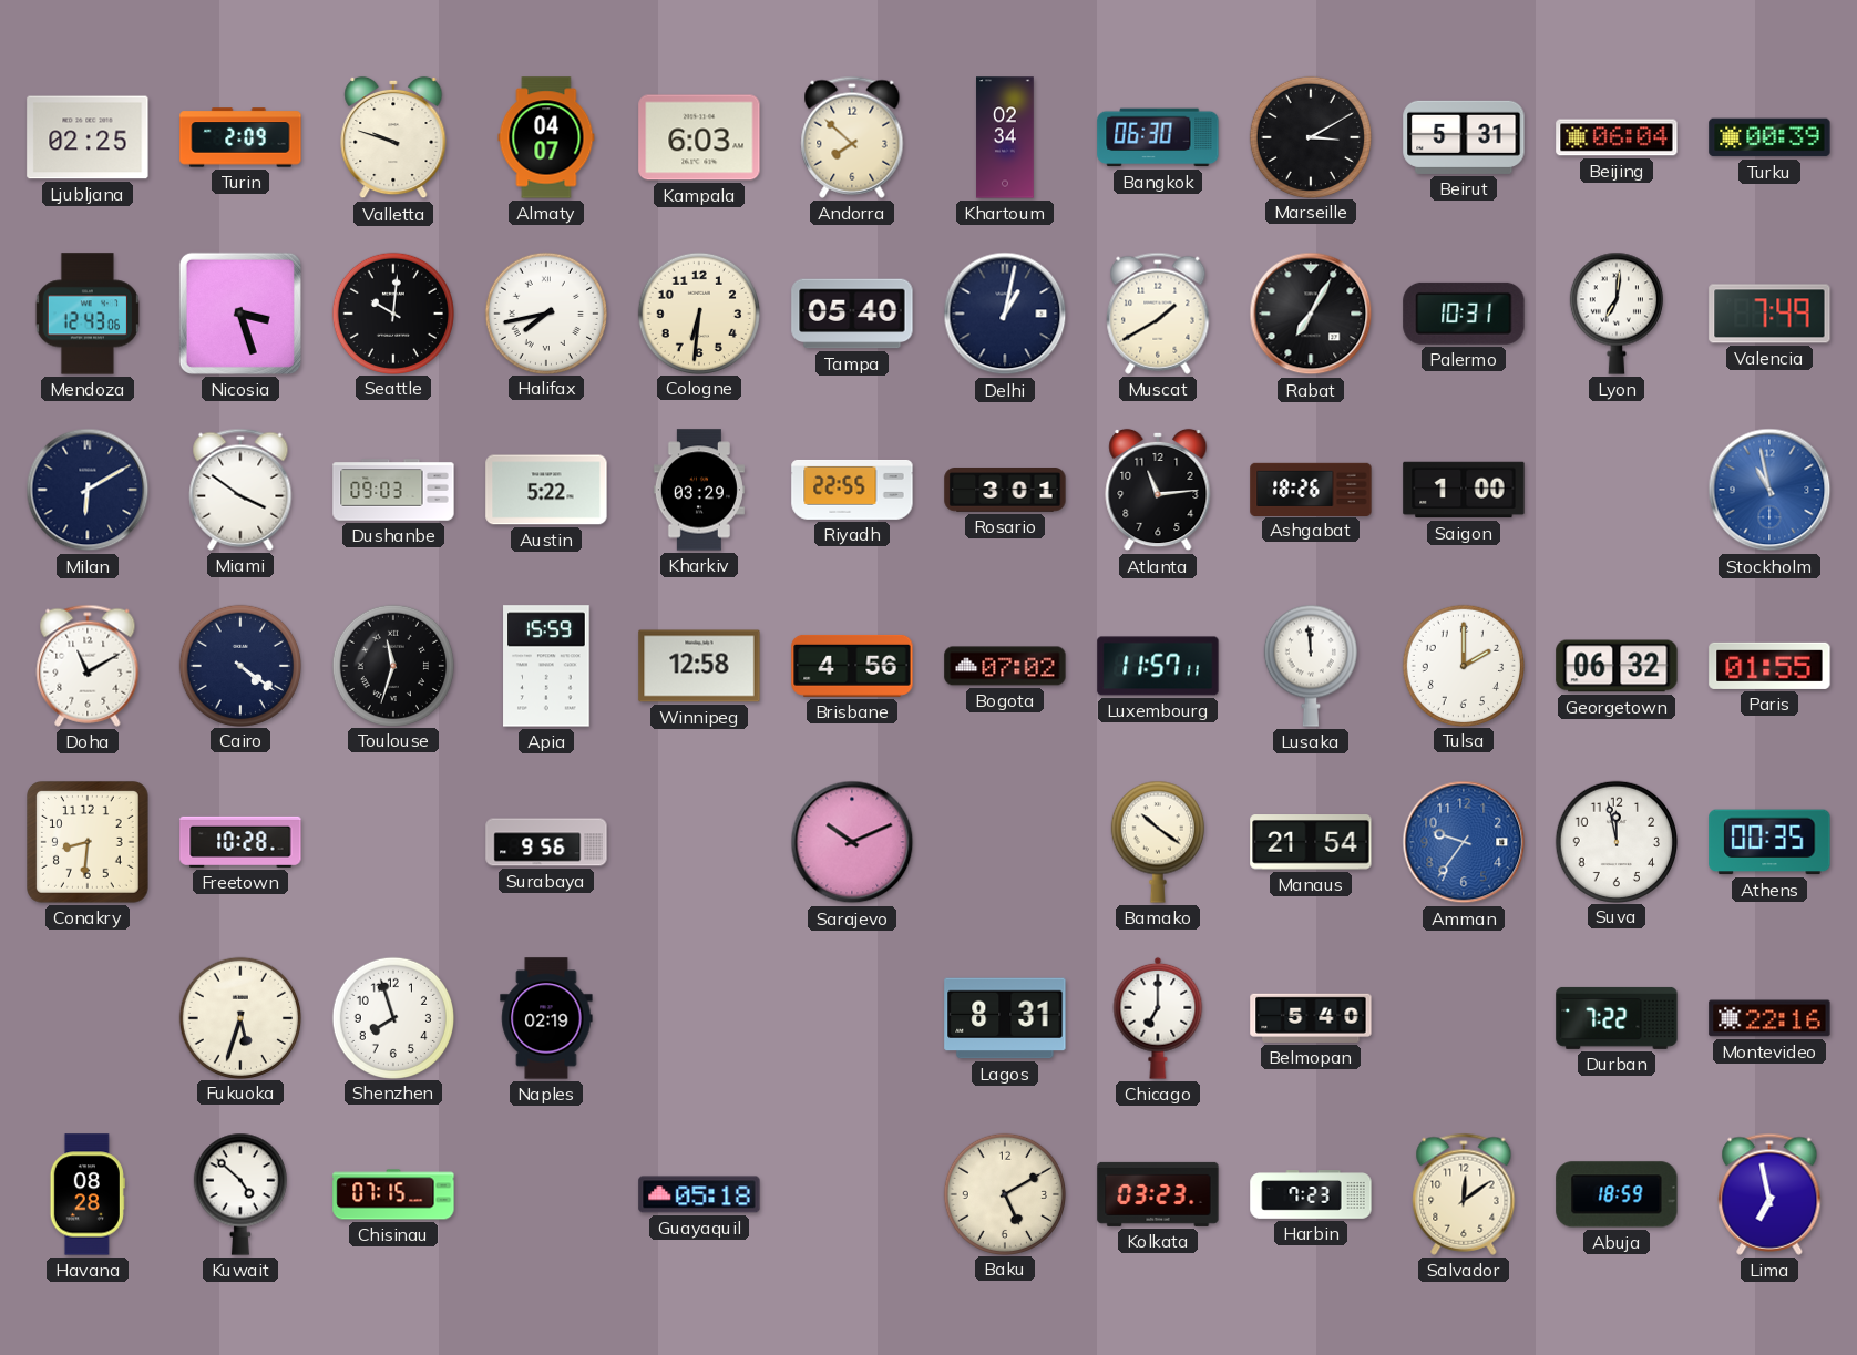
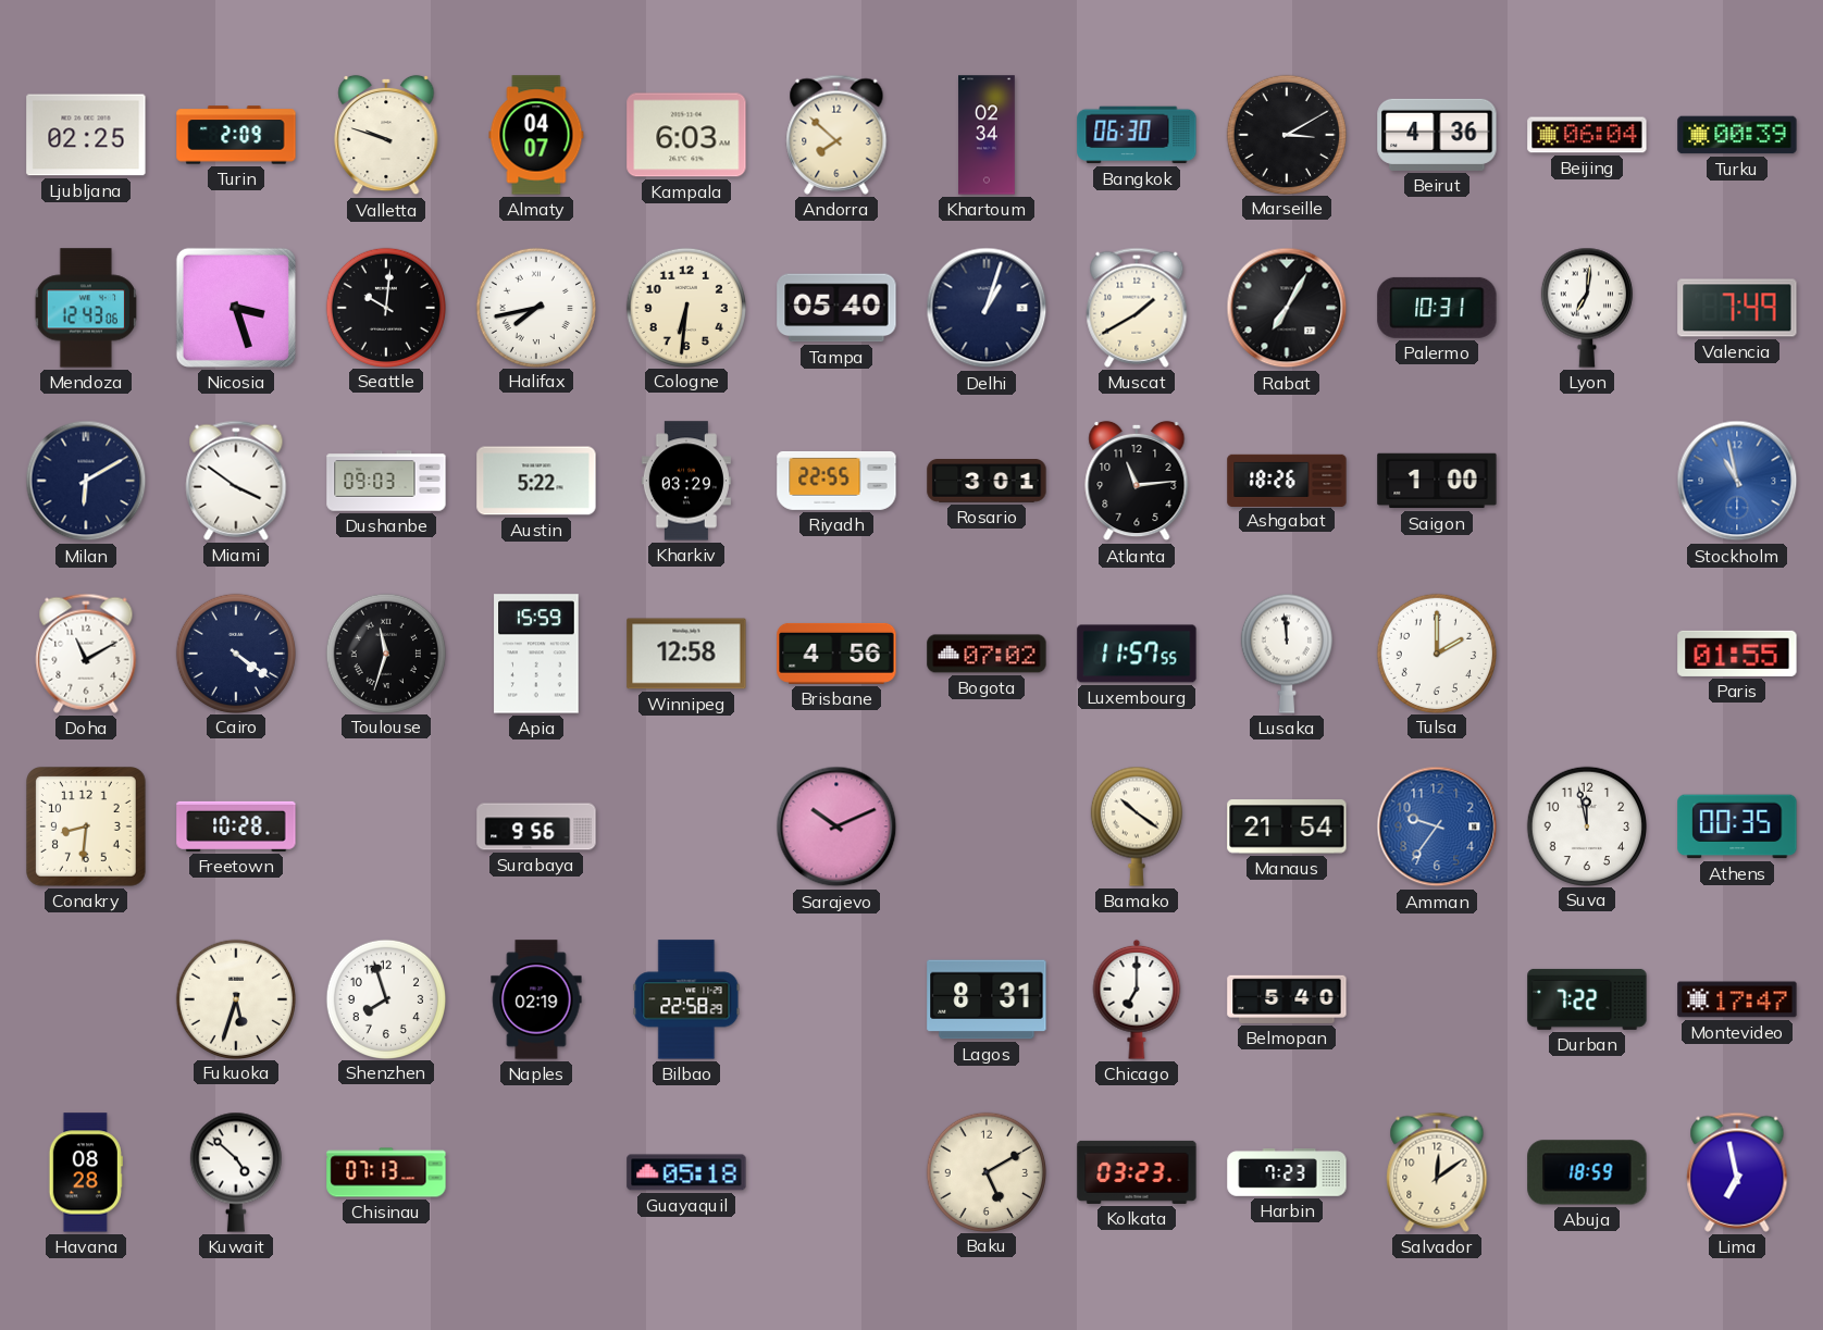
Beirut: 5:31 -> 4:36
Delhi: 1:02 -> 1:03
Luxembourg: 11:57:11 -> 11:57:55
Georgetown: 06:32 -> none
Bilbao: none -> 22:58
Montevideo: 22:16 -> 17:47
Chisinau: 07:15 -> 07:13
